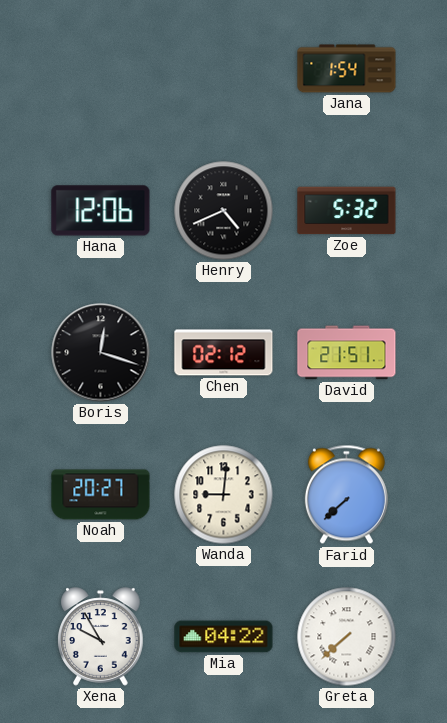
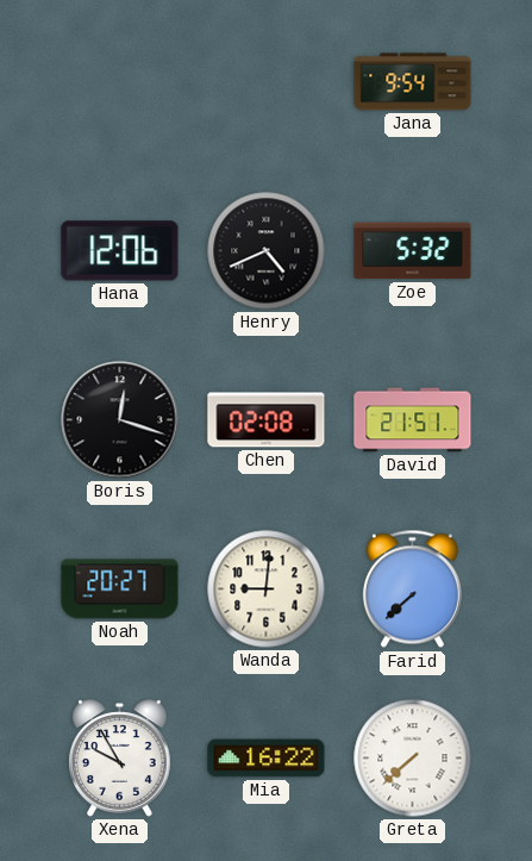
Jana: 1:54 -> 9:54
Chen: 02:12 -> 02:08
Mia: 04:22 -> 16:22
